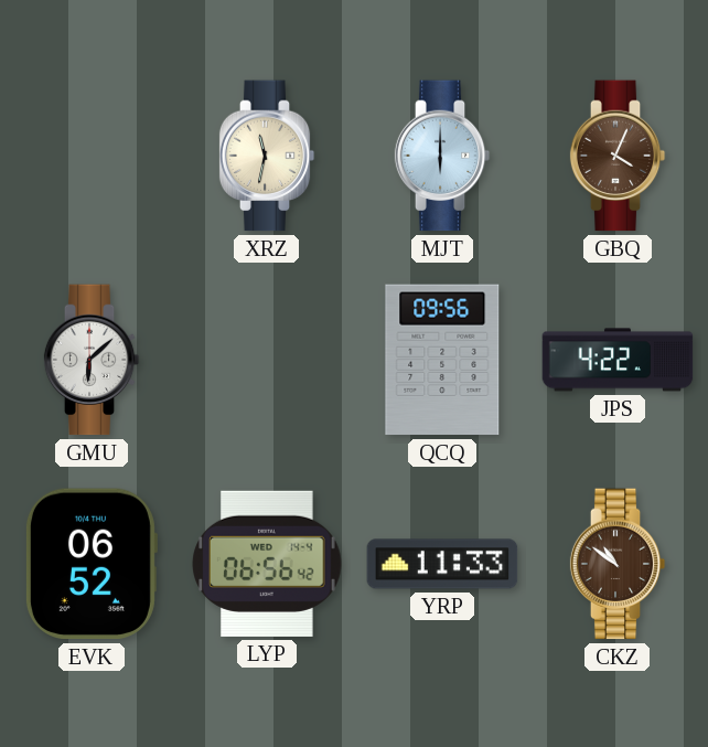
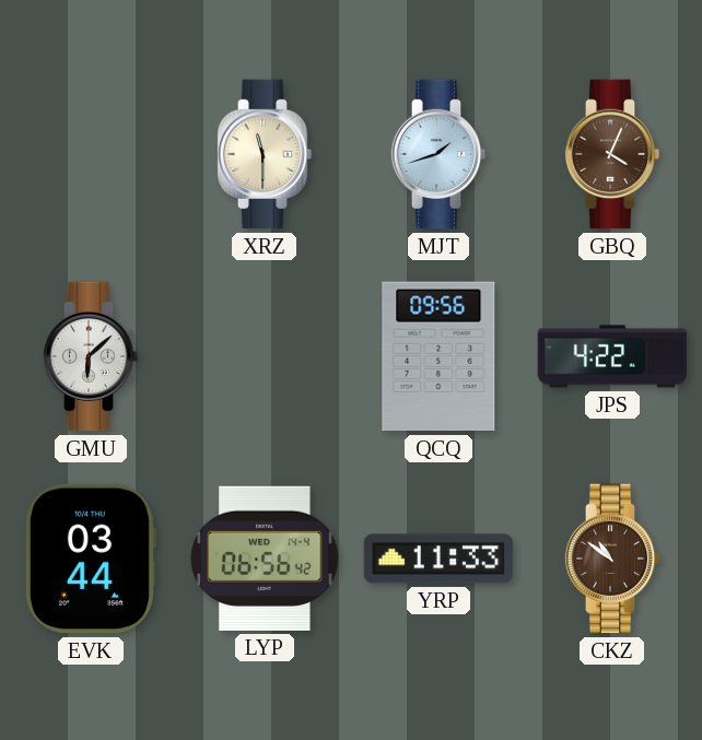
XRZ: 11:32 -> 11:30
MJT: 6:00 -> 1:42
EVK: 06:52 -> 03:44
